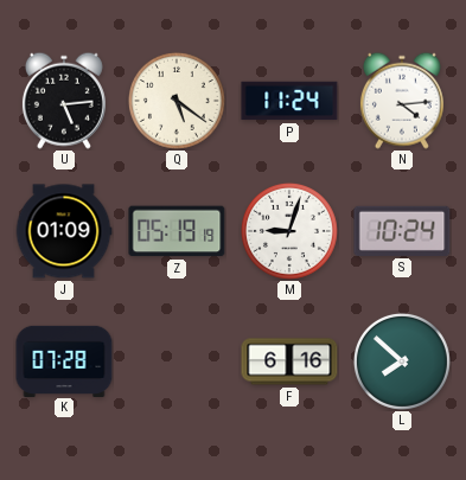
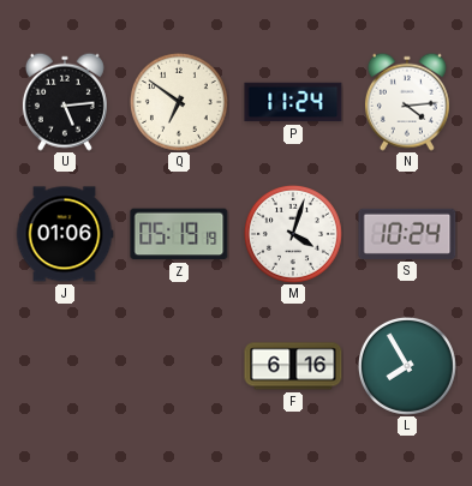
Q: 5:21 -> 6:51
J: 01:09 -> 01:06
M: 9:03 -> 4:03
K: 07:28 -> none
L: 7:52 -> 7:55
